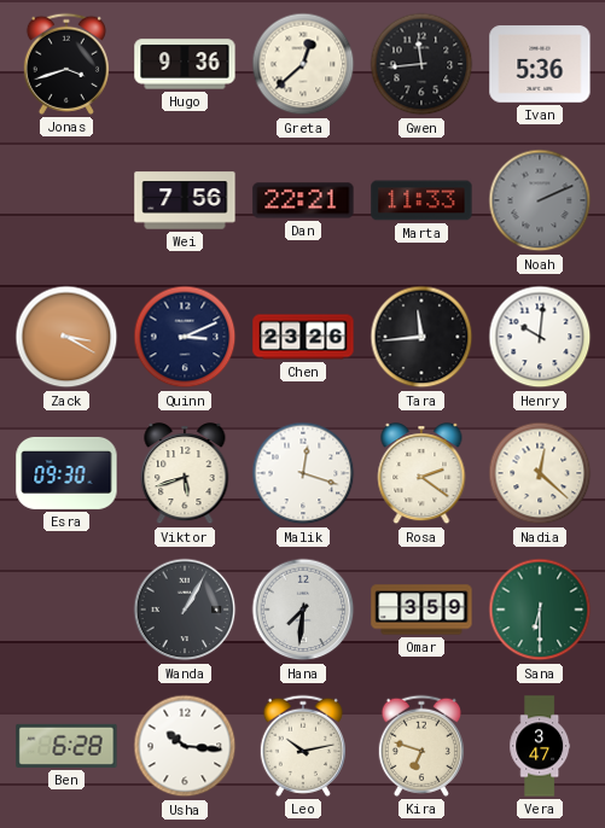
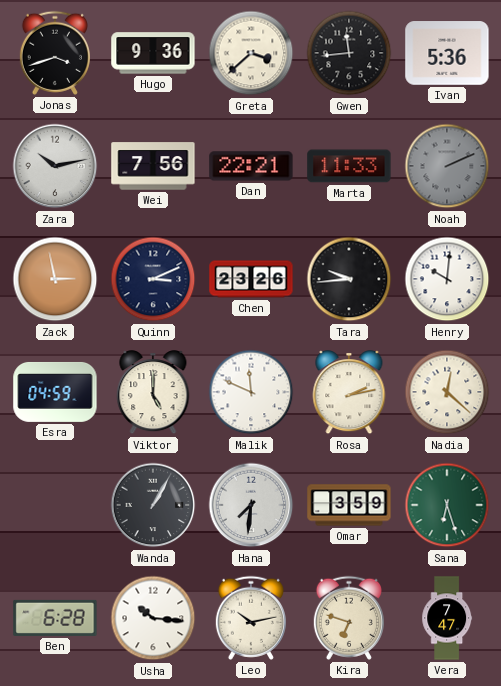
Greta: 12:38 -> 3:38
Zara: none -> 10:13
Zack: 3:20 -> 2:58
Tara: 11:44 -> 9:44
Esra: 09:30 -> 04:59
Viktor: 5:42 -> 5:00
Malik: 12:18 -> 11:49
Rosa: 2:21 -> 2:13
Sana: 6:30 -> 6:27
Vera: 3:47 -> 7:47
